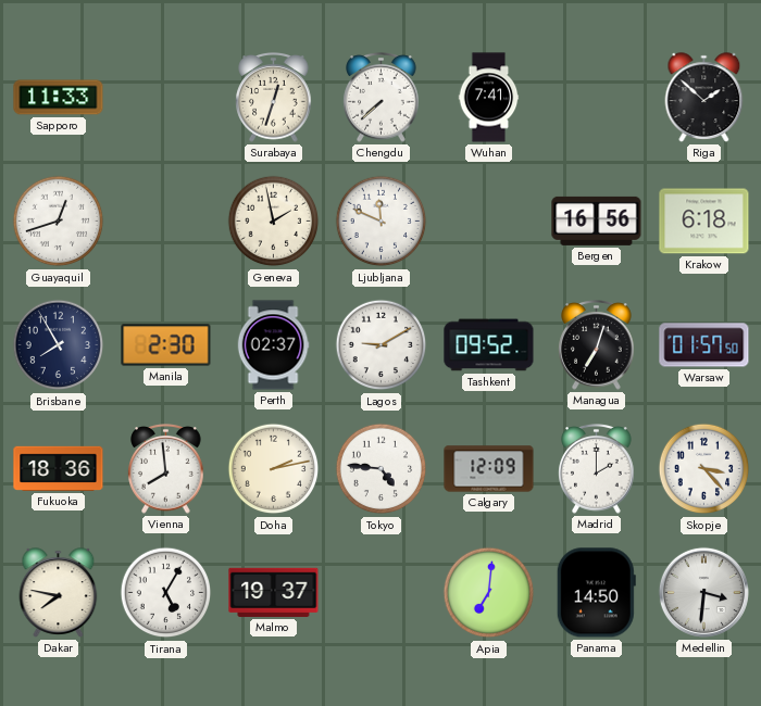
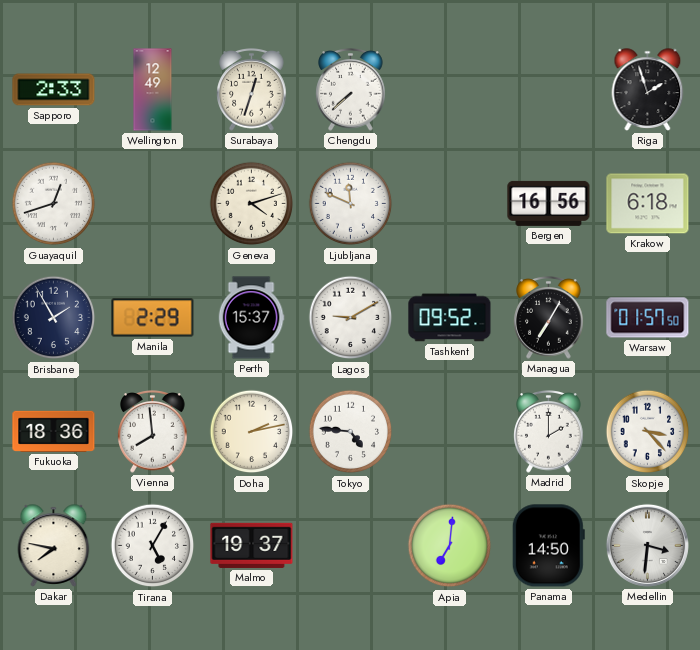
Sapporo: 11:33 -> 2:33
Wellington: none -> 12:49
Wuhan: 7:41 -> none
Riga: 1:52 -> 1:57
Geneva: 1:58 -> 4:12
Brisbane: 7:55 -> 1:55
Manila: 2:30 -> 2:29
Perth: 02:37 -> 15:37
Managua: 7:03 -> 7:05
Calgary: 12:09 -> none
